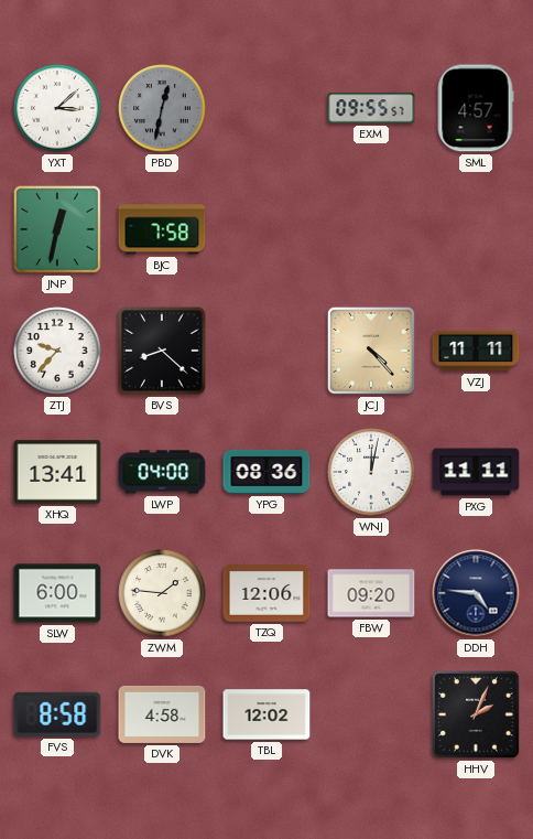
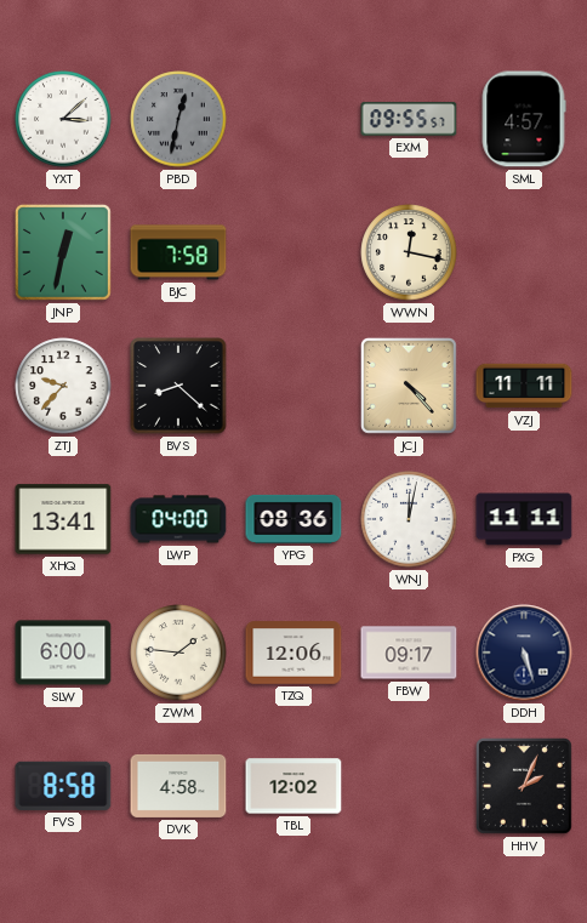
WWN: none -> 12:17
FBW: 09:20 -> 09:17
DDH: 4:46 -> 5:27
